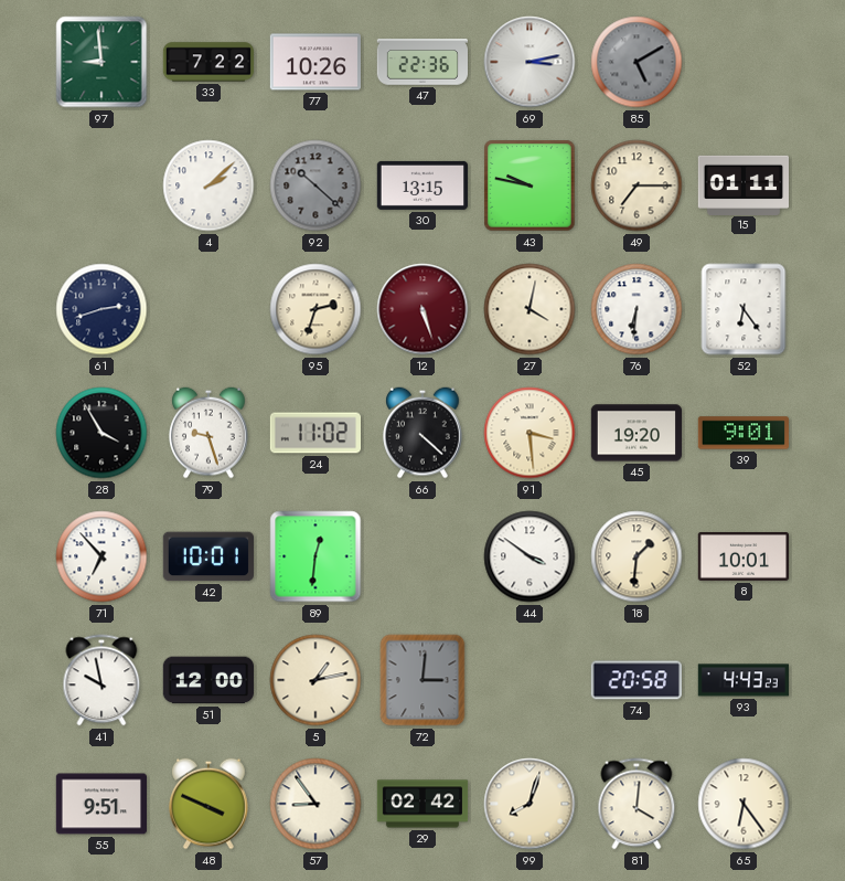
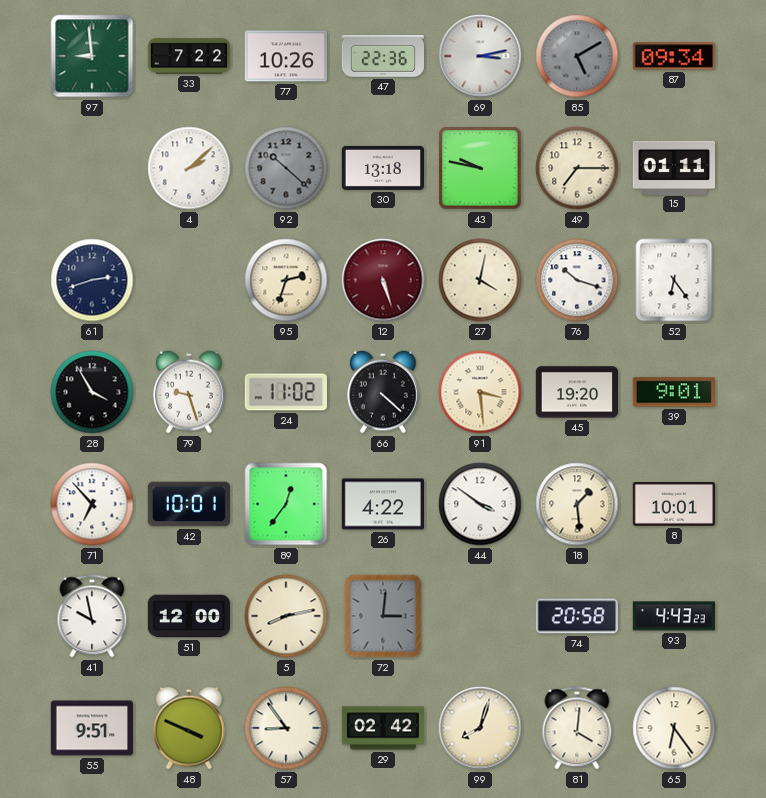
87: none -> 09:34
30: 13:15 -> 13:18
76: 6:31 -> 10:18
89: 12:31 -> 12:36
26: none -> 4:22
18: 1:31 -> 1:29
5: 1:13 -> 8:13
